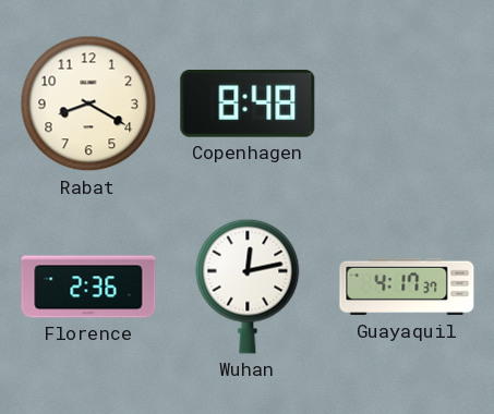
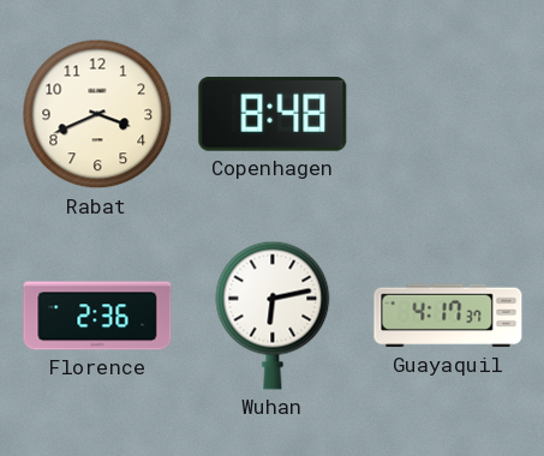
Rabat: 8:20 -> 3:41
Wuhan: 12:13 -> 6:13
